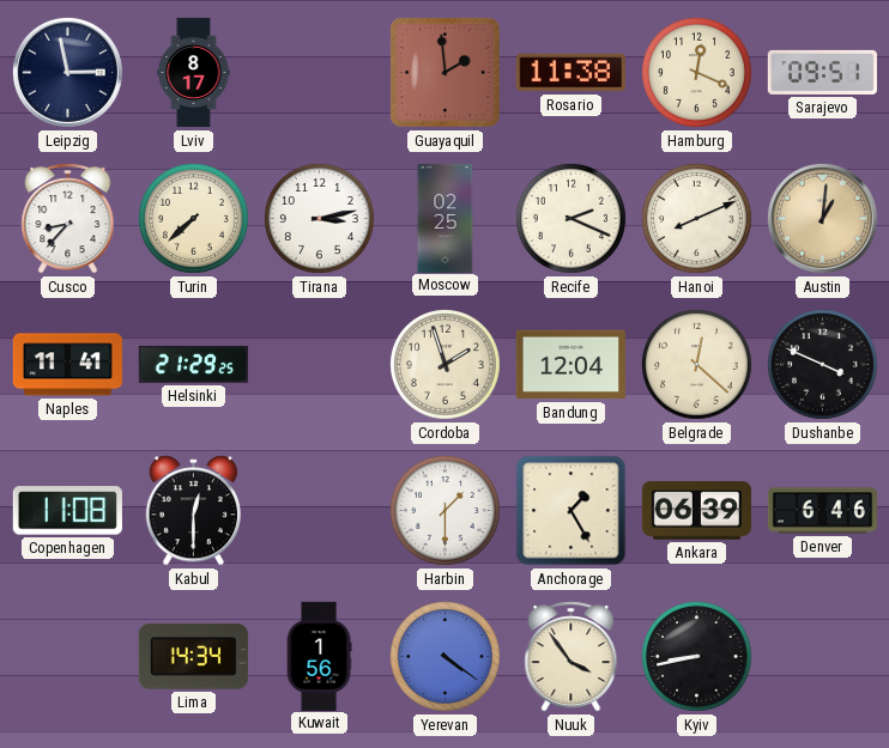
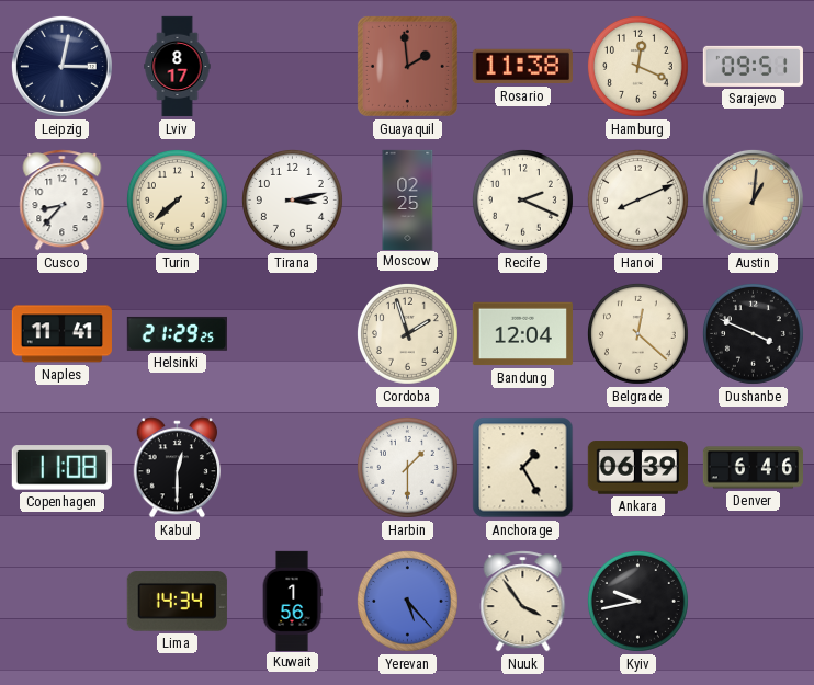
Leipzig: 2:58 -> 3:02
Yerevan: 4:21 -> 5:23
Kyiv: 8:43 -> 9:43
